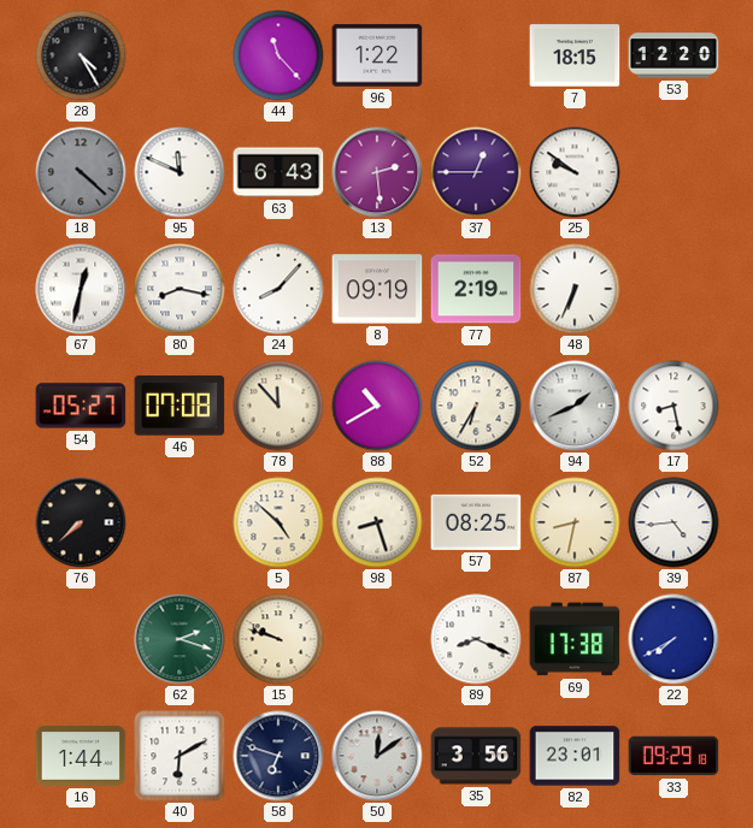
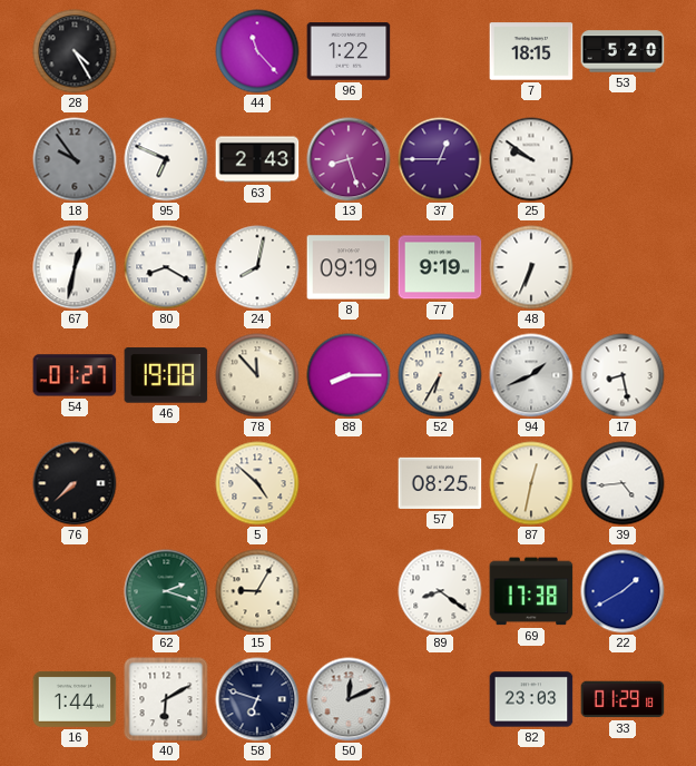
53: 12:20 -> 5:20
18: 4:22 -> 9:54
95: 11:49 -> 6:49
63: 6:43 -> 2:43
13: 2:29 -> 8:27
80: 8:17 -> 8:20
24: 8:07 -> 8:02
77: 2:19 -> 9:19
54: 05:27 -> 01:27
46: 07:08 -> 19:08
88: 10:40 -> 8:15
98: 8:27 -> none
87: 8:32 -> 12:32
15: 9:48 -> 9:05
89: 8:19 -> 8:21
22: 7:40 -> 1:40
50: 12:09 -> 12:11
35: 3:56 -> none
82: 23:01 -> 23:03
33: 09:29 -> 01:29
